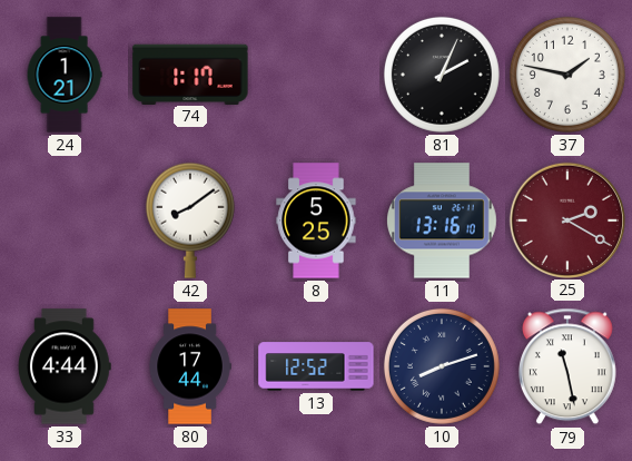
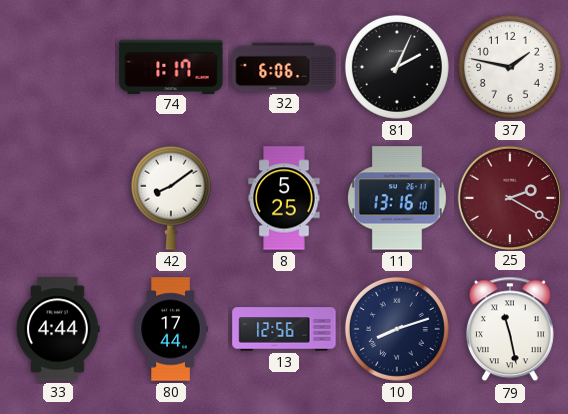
24: 1:21 -> none
32: none -> 6:06
13: 12:52 -> 12:56
